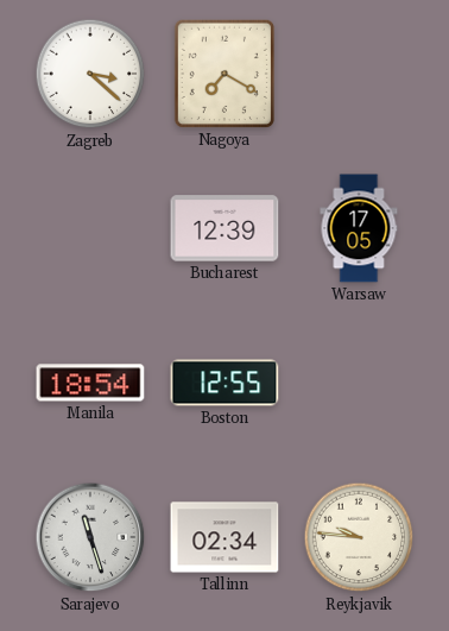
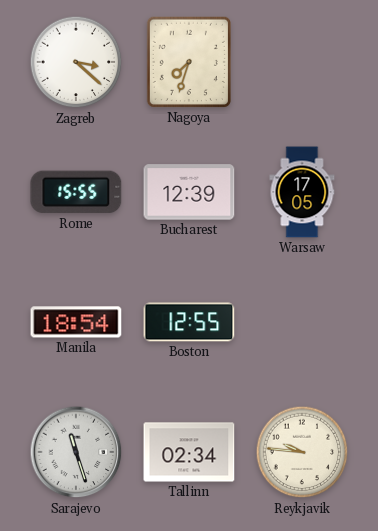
Nagoya: 7:20 -> 7:33
Rome: none -> 15:55
